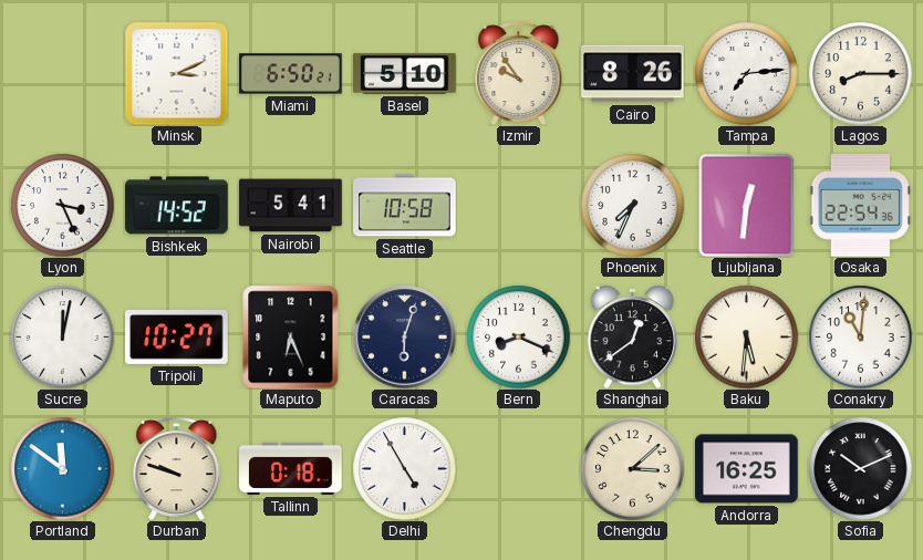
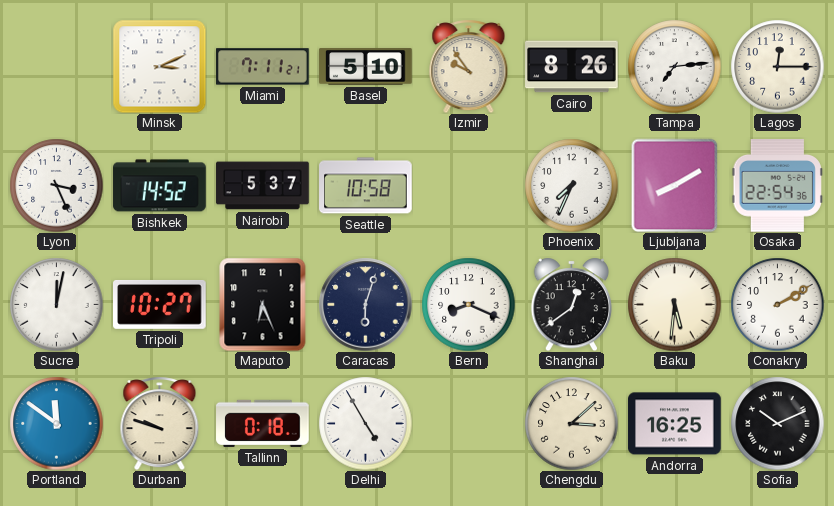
Miami: 6:50 -> 7:11
Lagos: 8:15 -> 12:15
Nairobi: 5:41 -> 5:37
Ljubljana: 12:31 -> 8:10
Conakry: 11:01 -> 2:10
